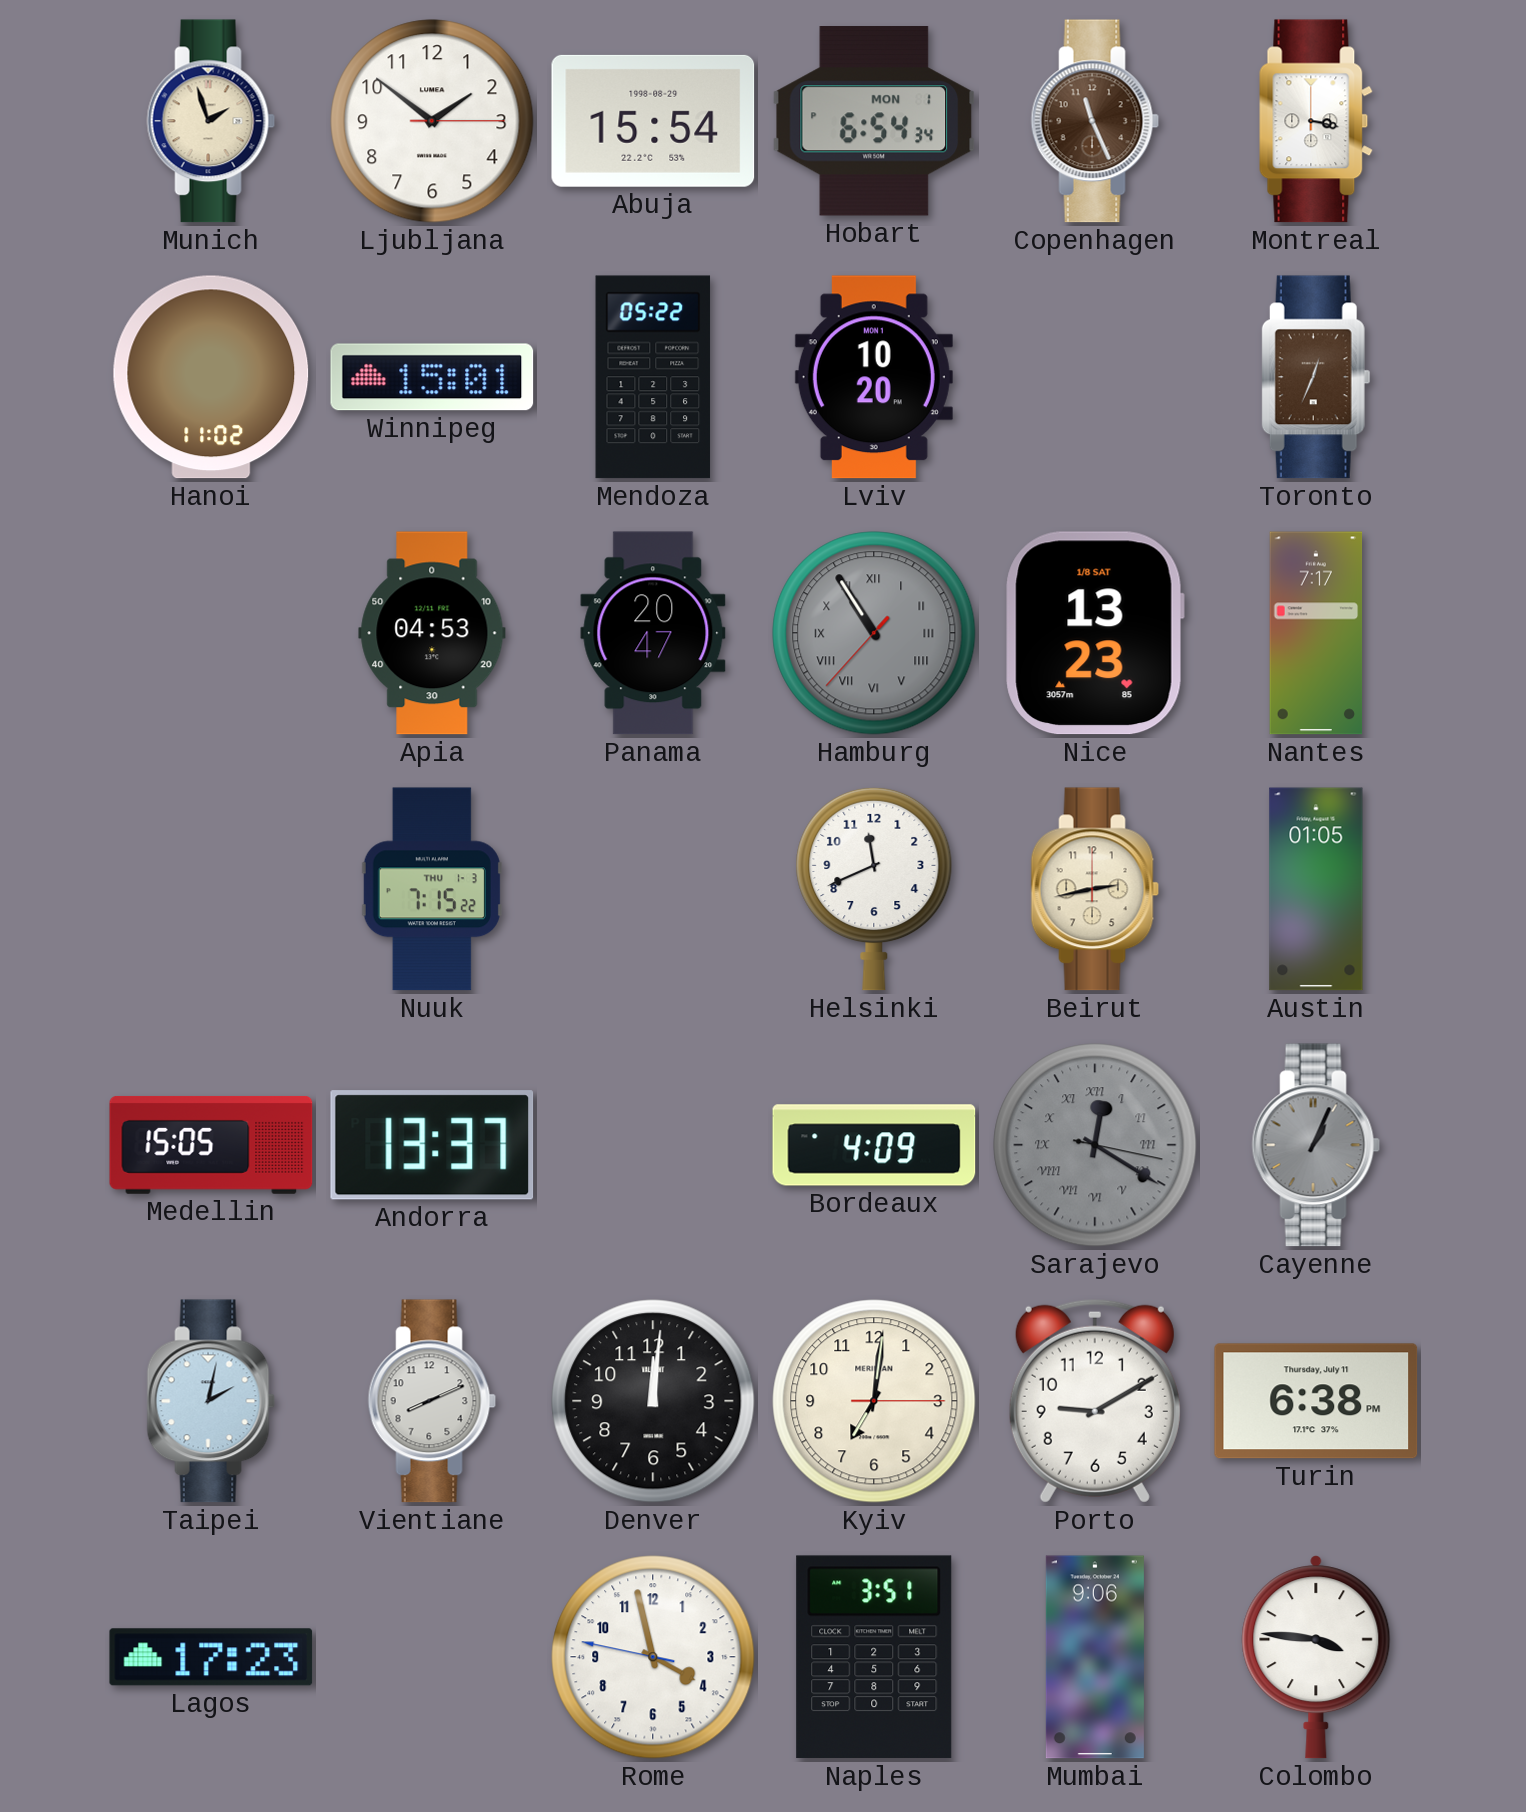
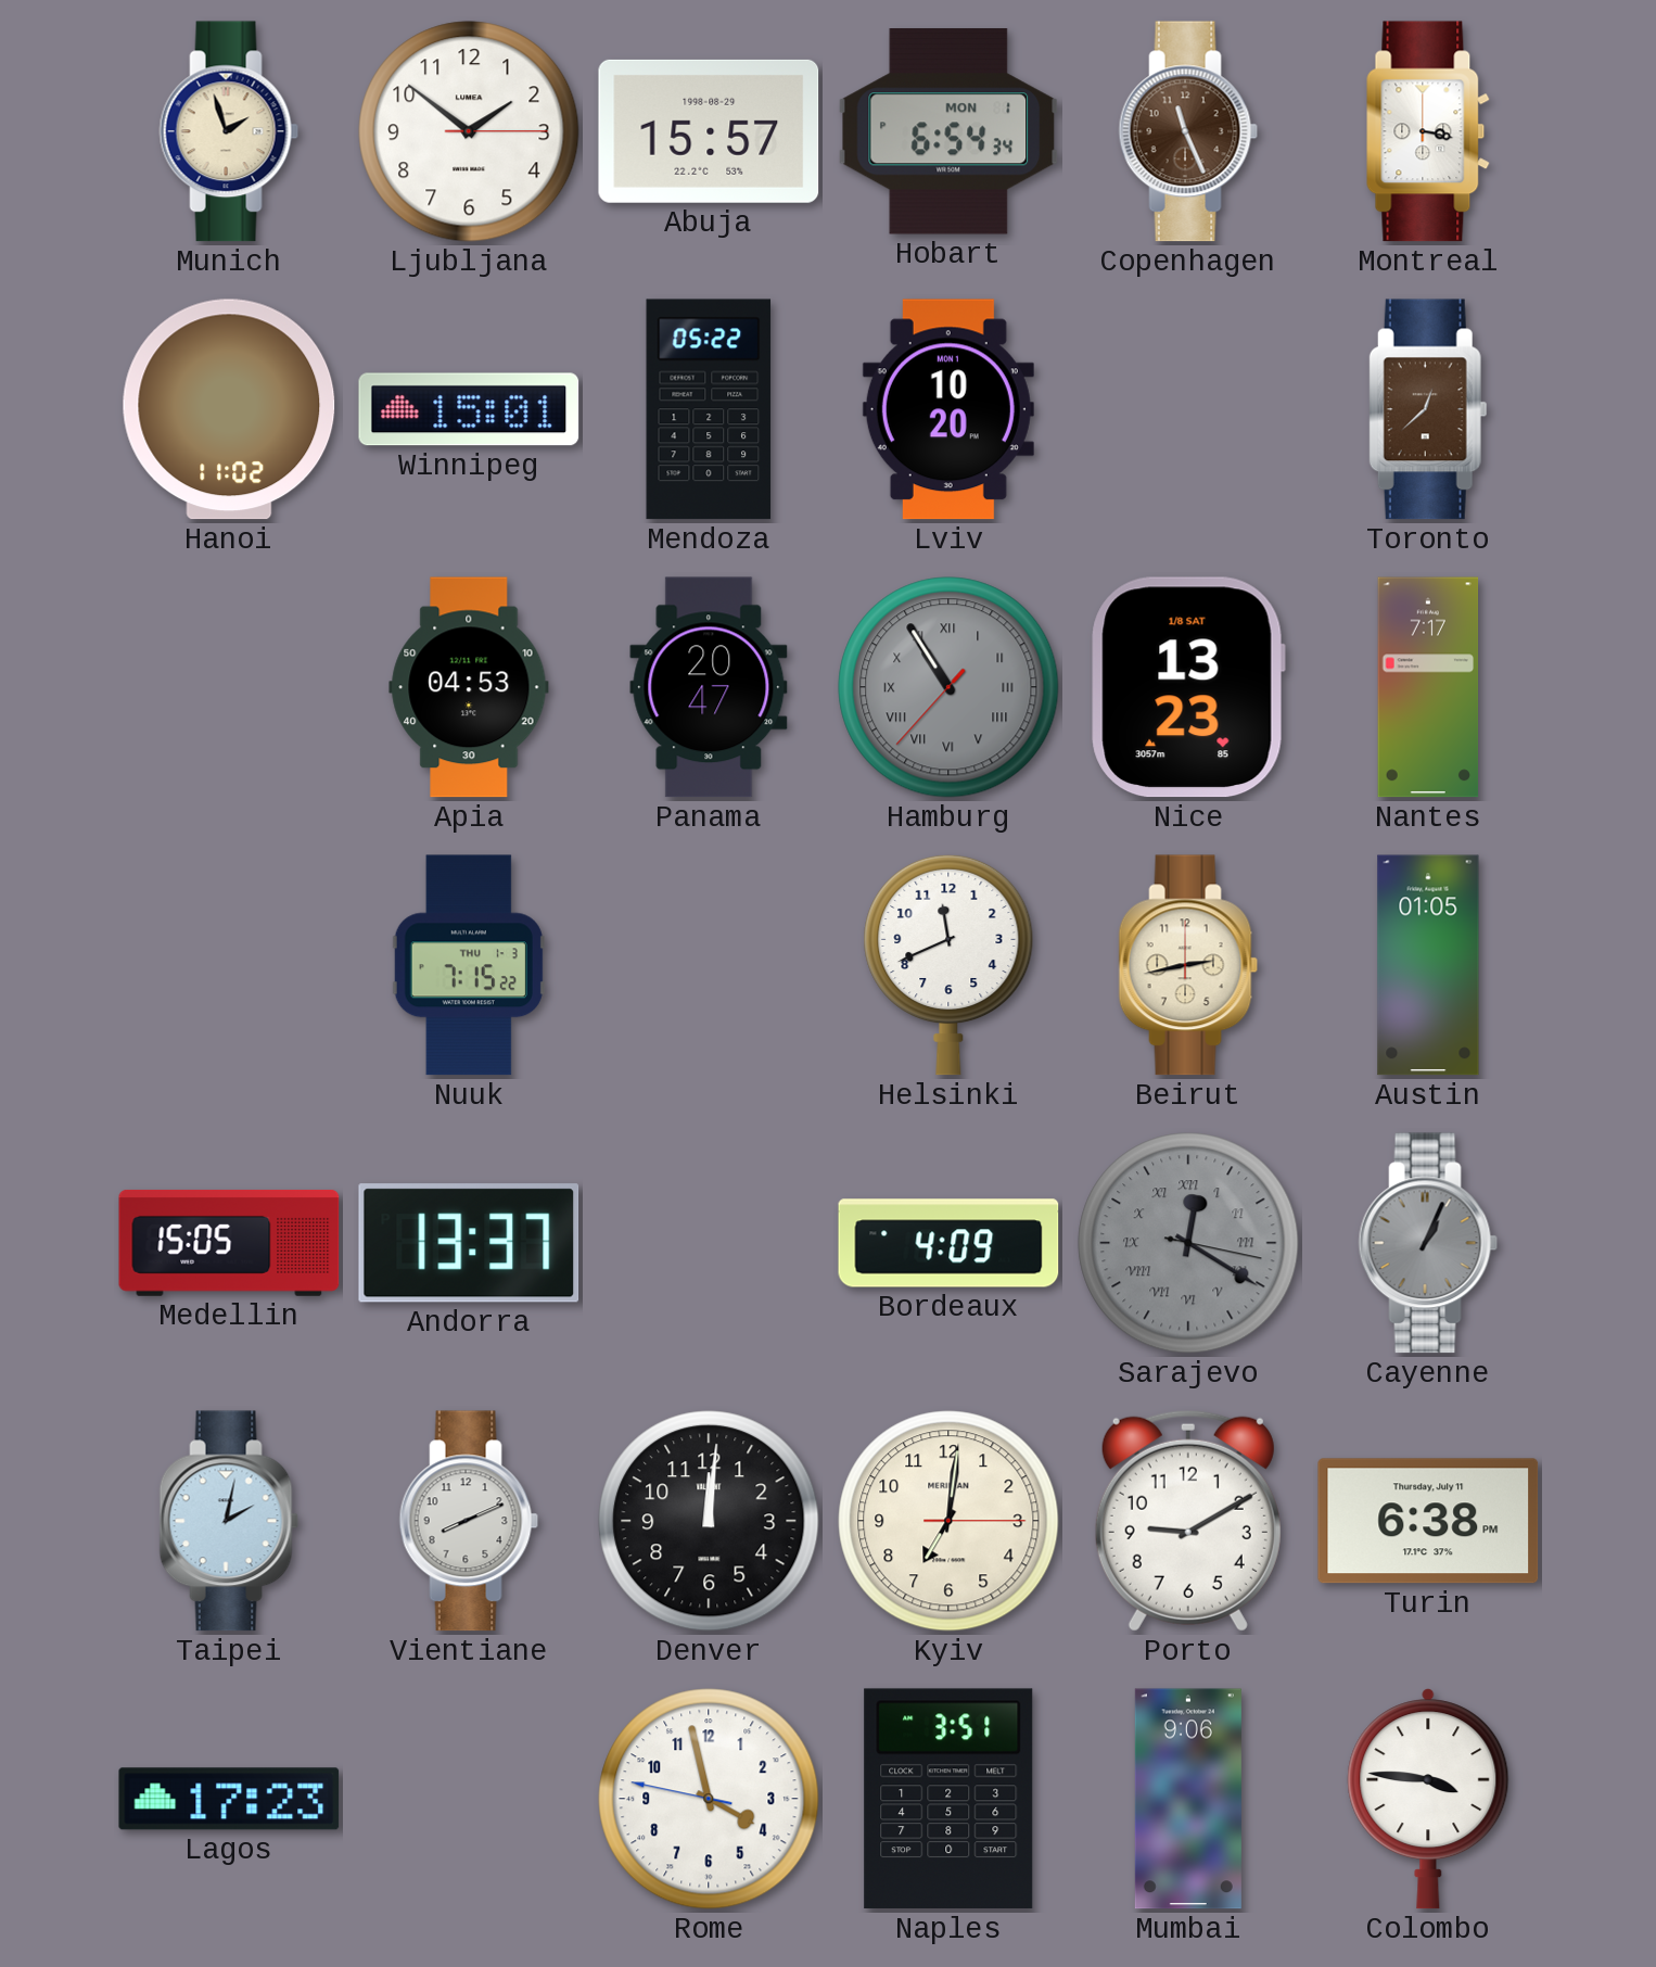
Abuja: 15:54 -> 15:57
Toronto: 12:34 -> 12:38
